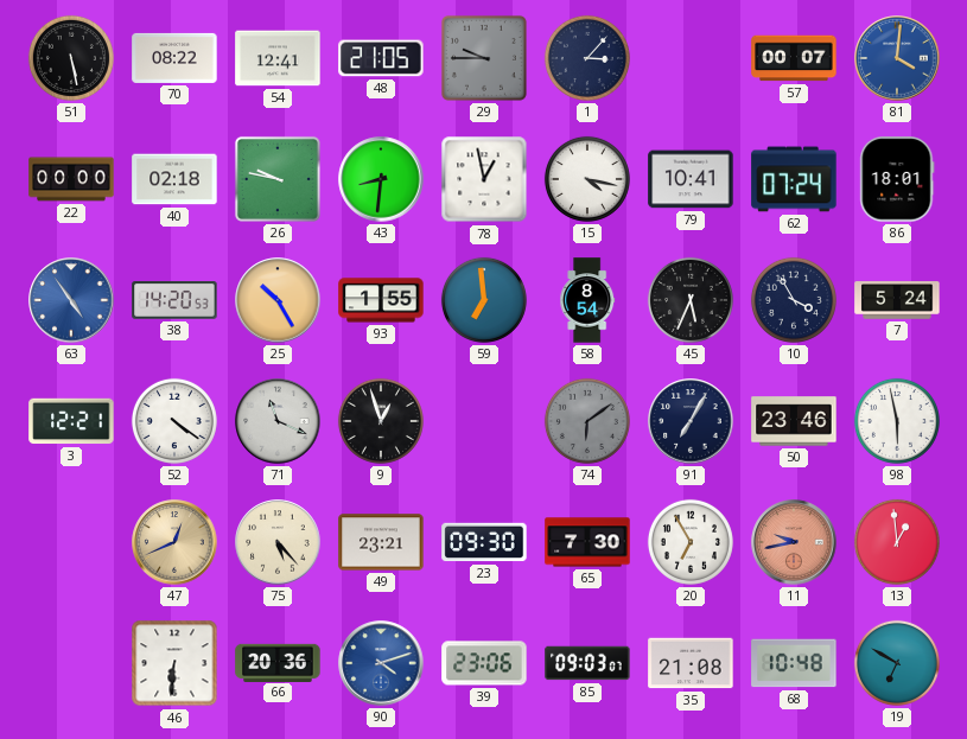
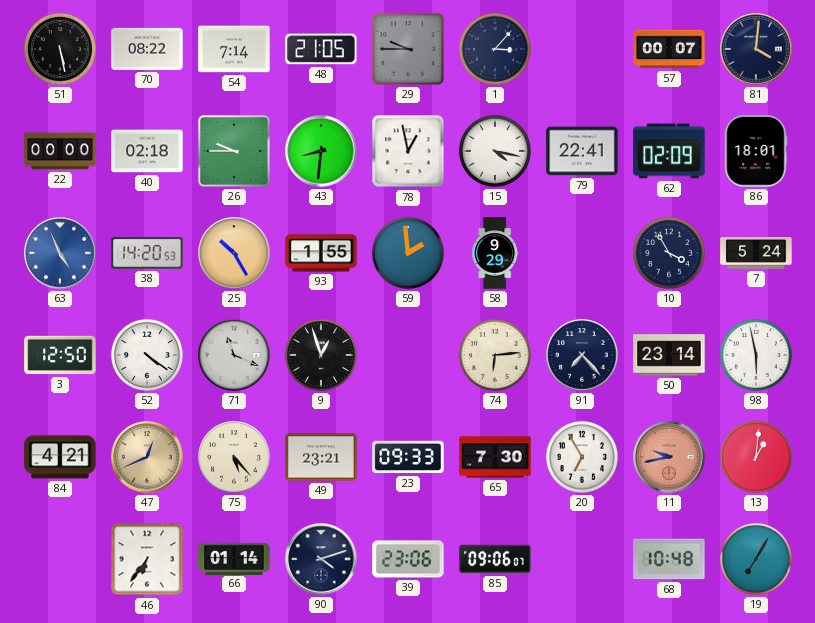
54: 12:41 -> 7:14
81 dial: blue -> navy
26: 9:47 -> 9:45
79: 10:41 -> 22:41
62: 07:24 -> 02:09
63: 4:54 -> 4:56
59: 6:59 -> 1:59
58: 8:54 -> 9:29
45: 5:34 -> none
3: 12:21 -> 12:50
74: 6:09 -> 6:14
74 dial: grey -> cream
91: 7:05 -> 7:23
50: 23:46 -> 23:14
84: none -> 4:21
23: 09:30 -> 09:33
13: 12:59 -> 1:01
46: 6:31 -> 6:36
66: 20:36 -> 01:14
90 dial: blue -> navy
85: 09:03 -> 09:06
35: 21:08 -> none
19: 6:50 -> 7:05
